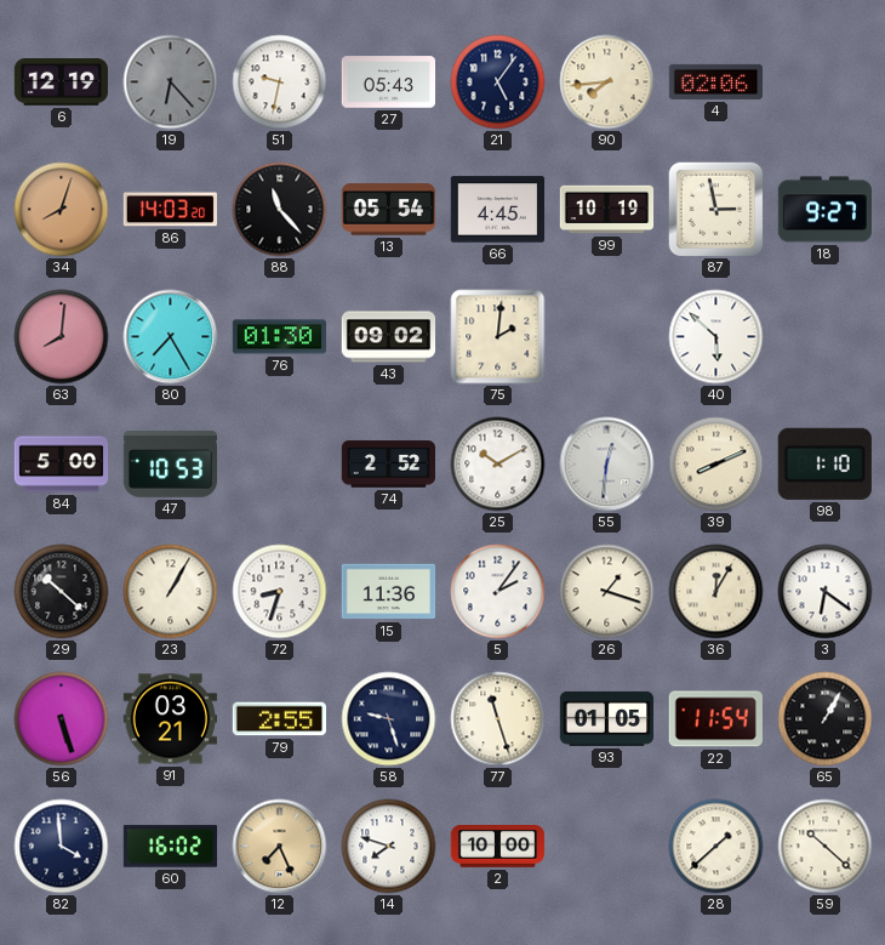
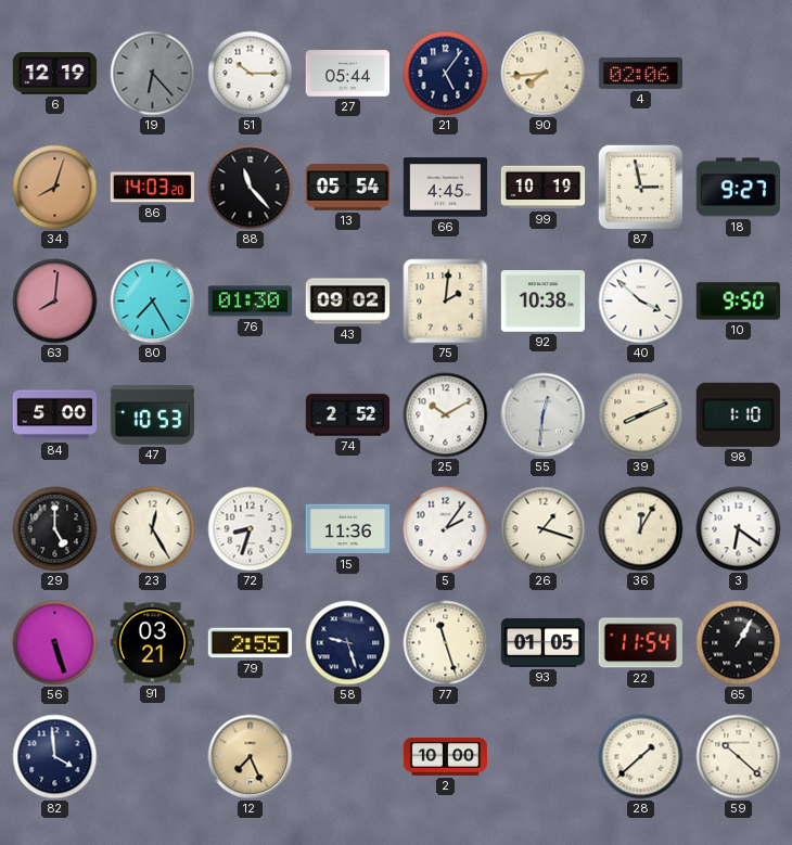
51: 9:32 -> 10:15
27: 05:43 -> 05:44
92: none -> 10:38
40: 5:52 -> 3:52
10: none -> 9:50
29: 10:22 -> 5:00
23: 1:05 -> 12:25
60: 16:02 -> none
14: 7:48 -> none
